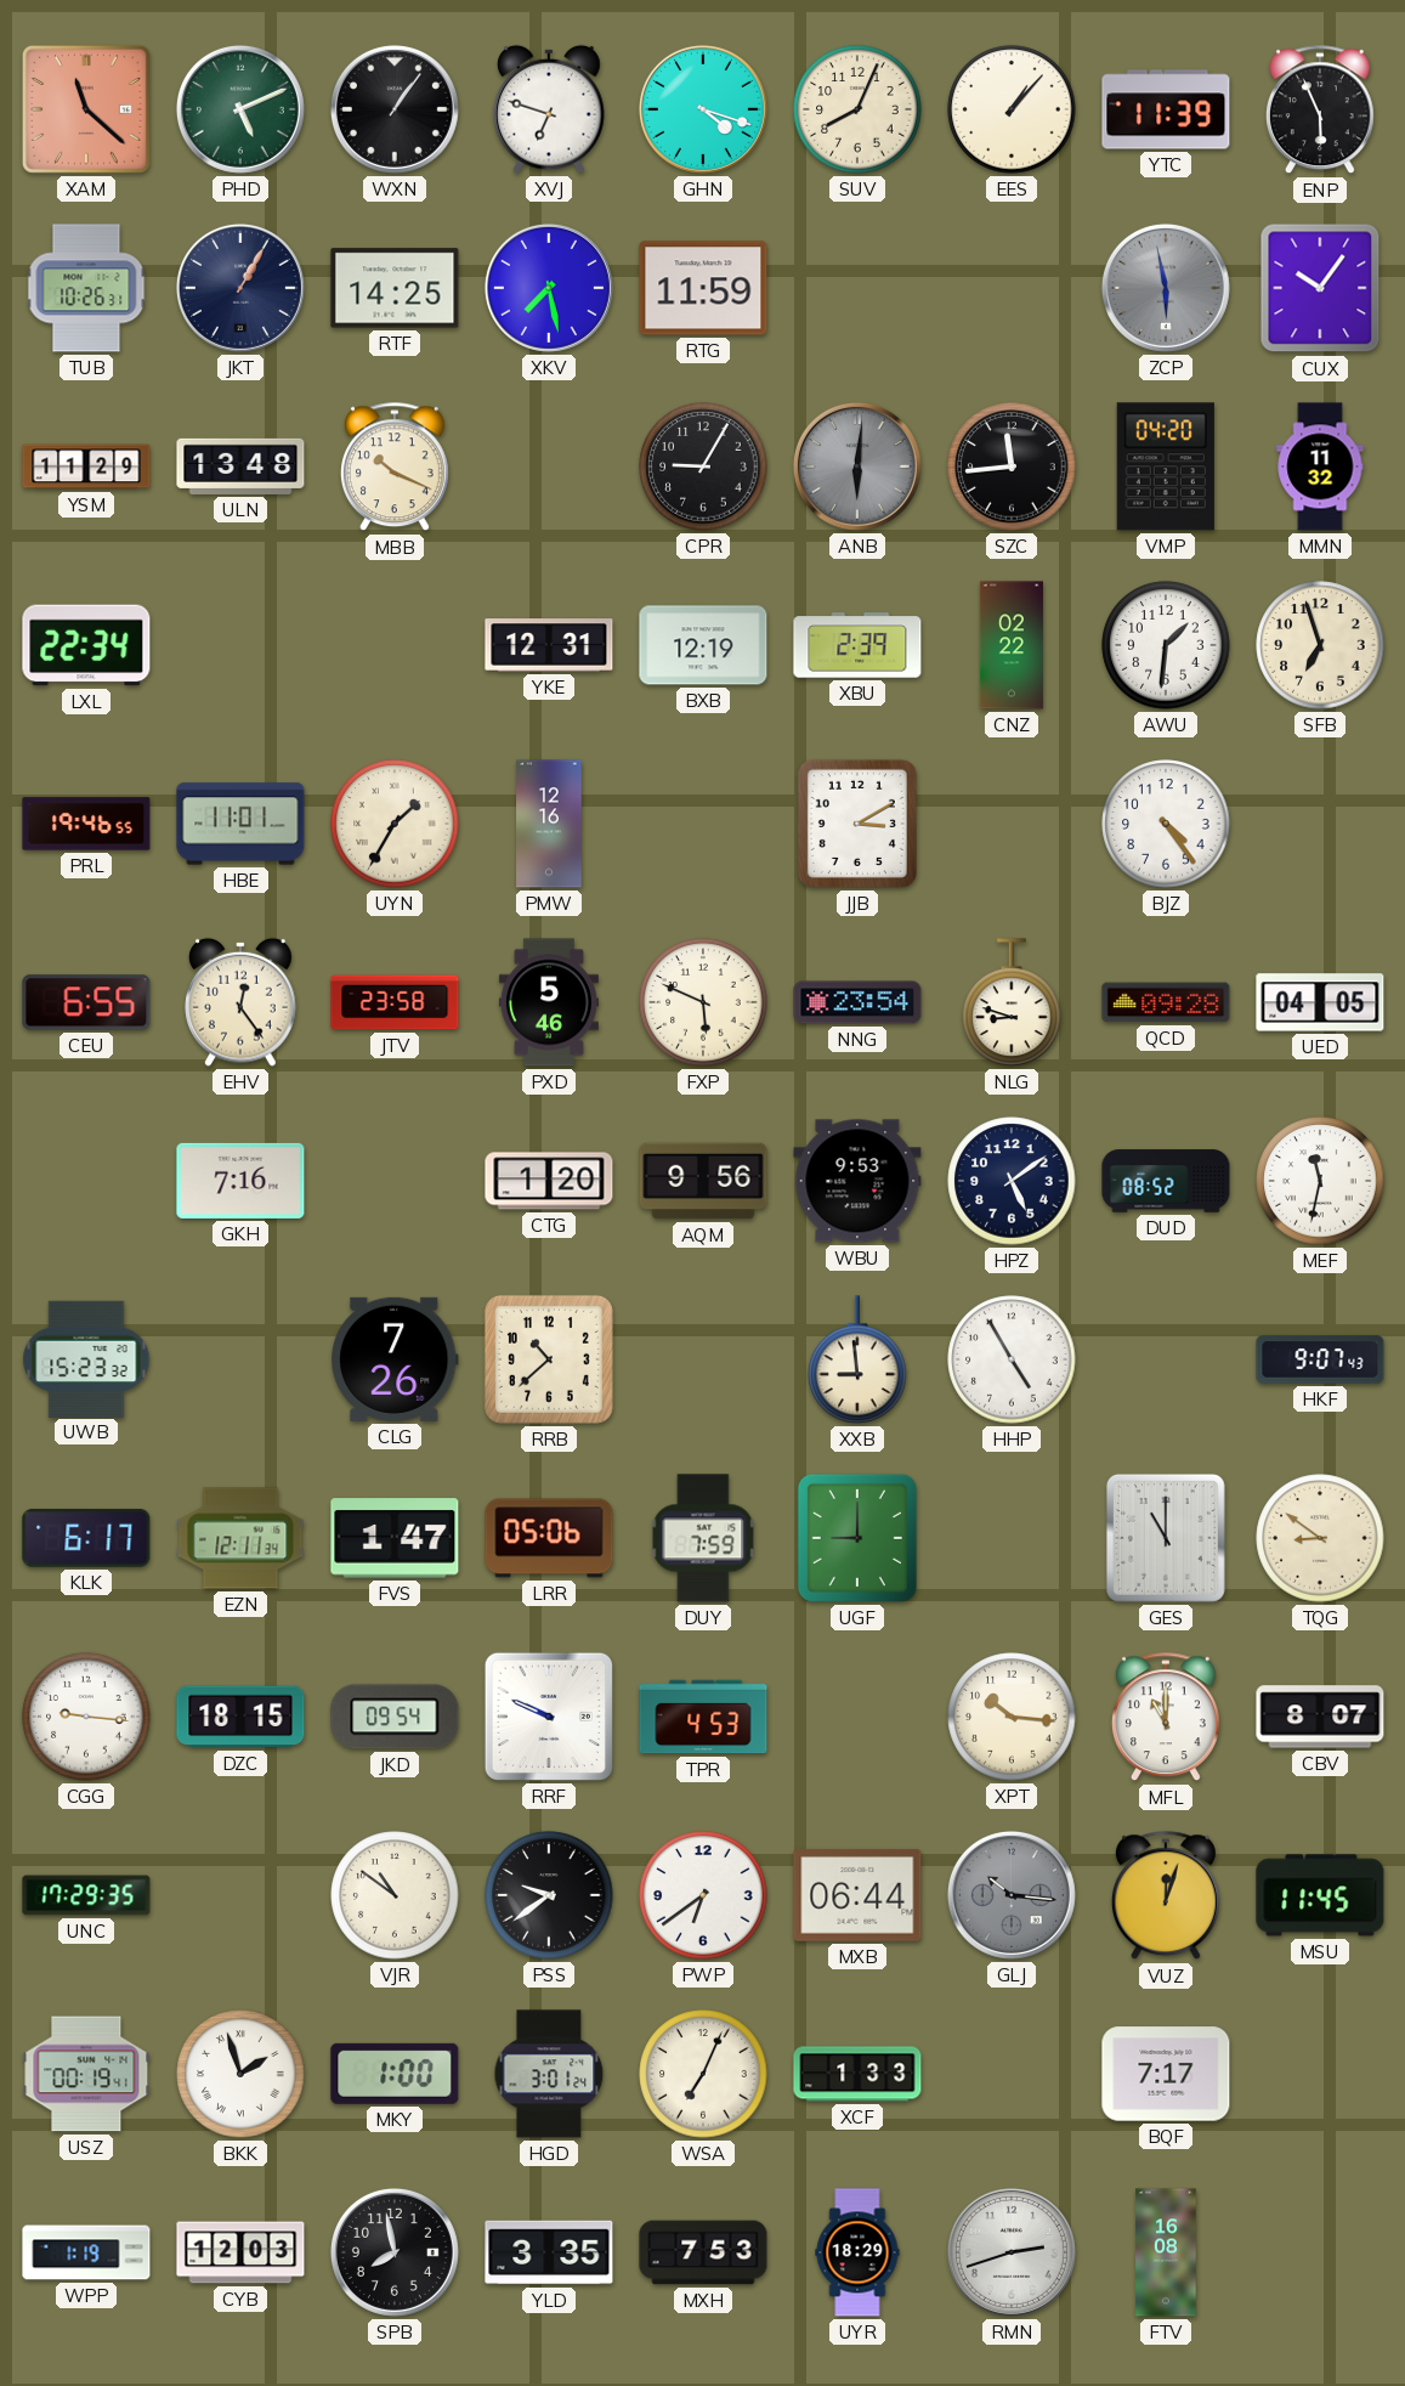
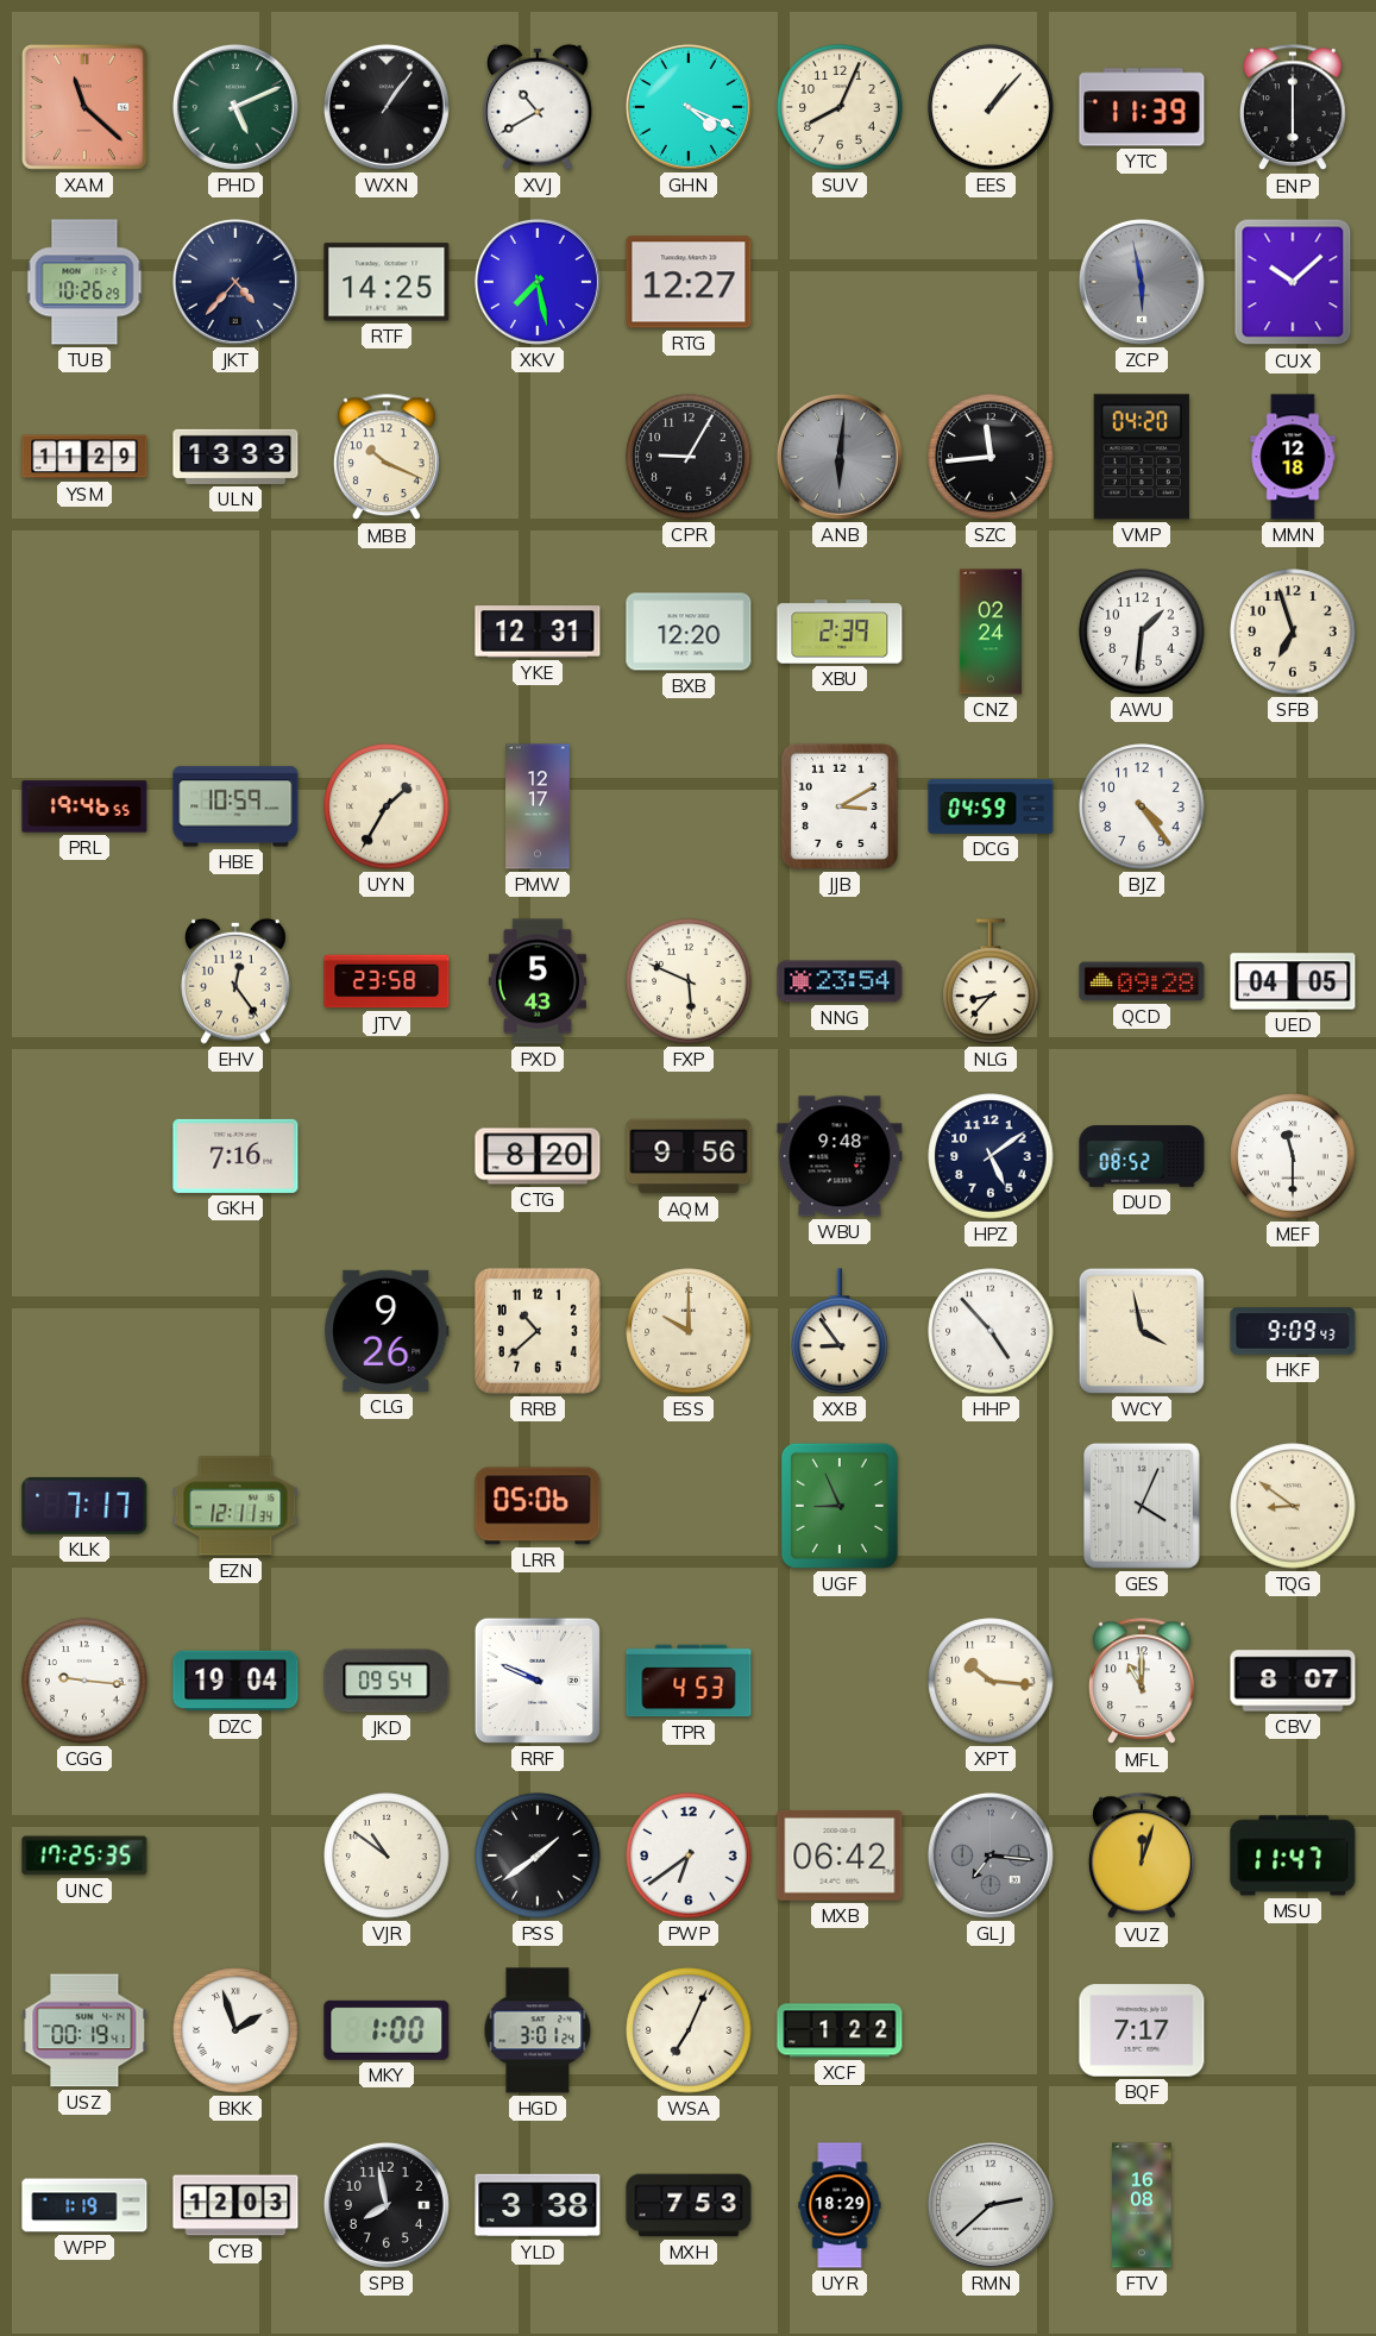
XVJ: 6:48 -> 10:40
GHN: 4:18 -> 4:19
ENP: 5:56 -> 6:00
TUB: 10:26:31 -> 10:26:29
JKT: 1:05 -> 4:37
RTG: 11:59 -> 12:27
CUX: 10:06 -> 10:08
ULN: 13:48 -> 13:33
MMN: 11:32 -> 12:18
LXL: 22:34 -> none
BXB: 12:19 -> 12:20
CNZ: 02:22 -> 02:24
HBE: 11:01 -> 10:59
PMW: 12:16 -> 12:17
DCG: none -> 04:59
CEU: 6:55 -> none
PXD: 5:46 -> 5:43
NLG: 8:48 -> 8:37
CTG: 1:20 -> 8:20
WBU: 9:53 -> 9:48
MEF: 11:32 -> 11:30
UWB: 15:23 -> none
CLG: 7:26 -> 9:26
ESS: none -> 10:00
XXB: 8:59 -> 8:54
HHP: 4:55 -> 4:53
WCY: none -> 3:58
HKF: 9:07 -> 9:09
KLK: 6:17 -> 7:17
FVS: 1:47 -> none
DUY: 7:59 -> none
UGF: 9:00 -> 8:56
GES: 11:00 -> 4:04
DZC: 18:15 -> 19:04
UNC: 17:29 -> 17:25
PSS: 9:39 -> 1:39
MXB: 06:44 -> 06:42
GLJ: 10:16 -> 7:16
MSU: 11:45 -> 11:47
XCF: 1:33 -> 1:22
YLD: 3:35 -> 3:38
RMN: 2:42 -> 2:38
